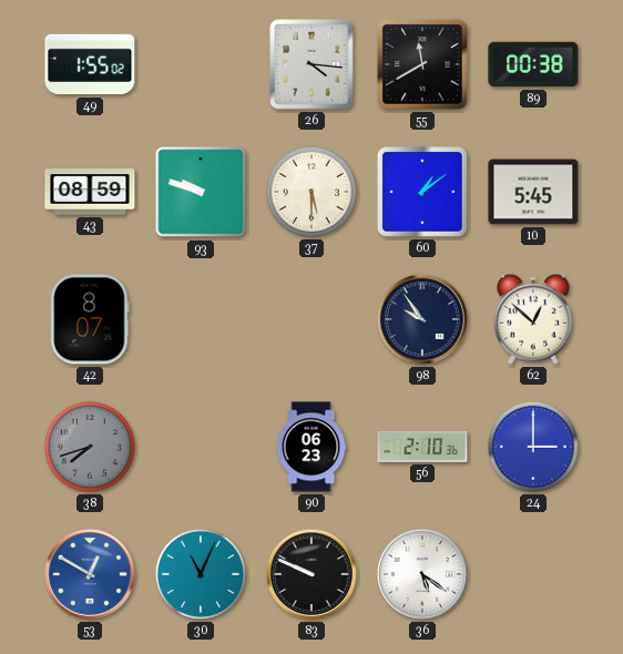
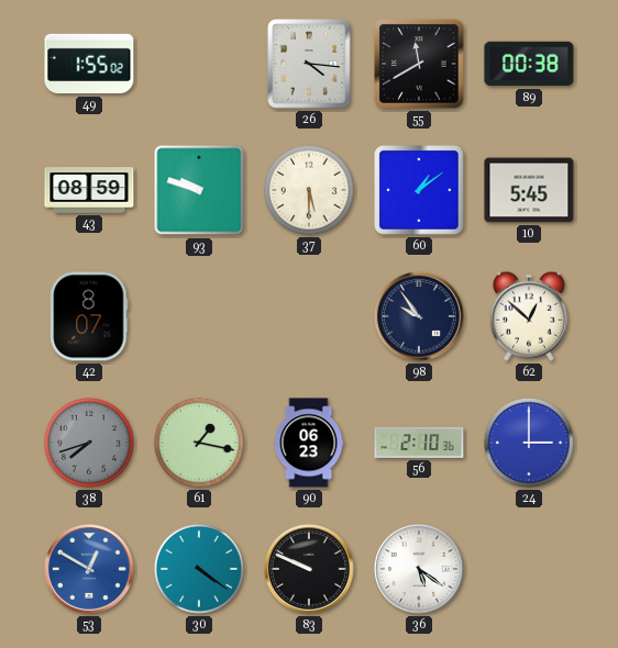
61: none -> 1:17
30: 11:04 -> 4:21
